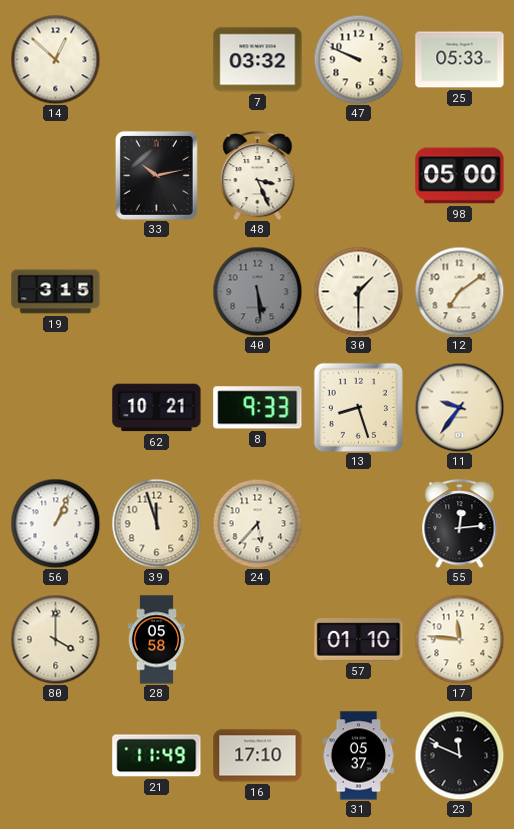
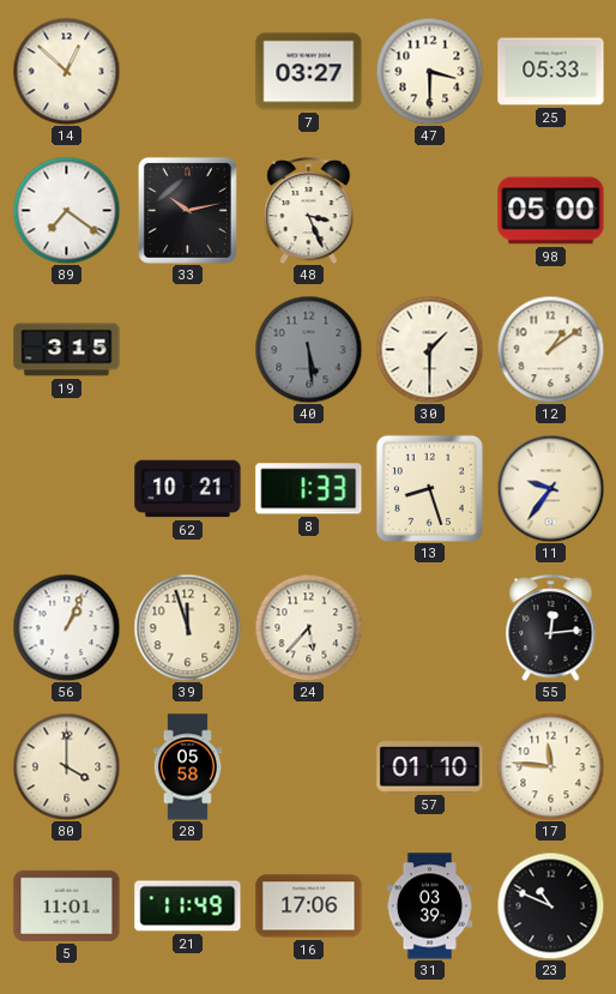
7: 03:32 -> 03:27
47: 9:49 -> 3:30
89: none -> 7:21
12: 7:09 -> 1:09
8: 9:33 -> 1:33
5: none -> 11:01
16: 17:10 -> 17:06
31: 05:37 -> 03:39
23: 11:49 -> 10:49
